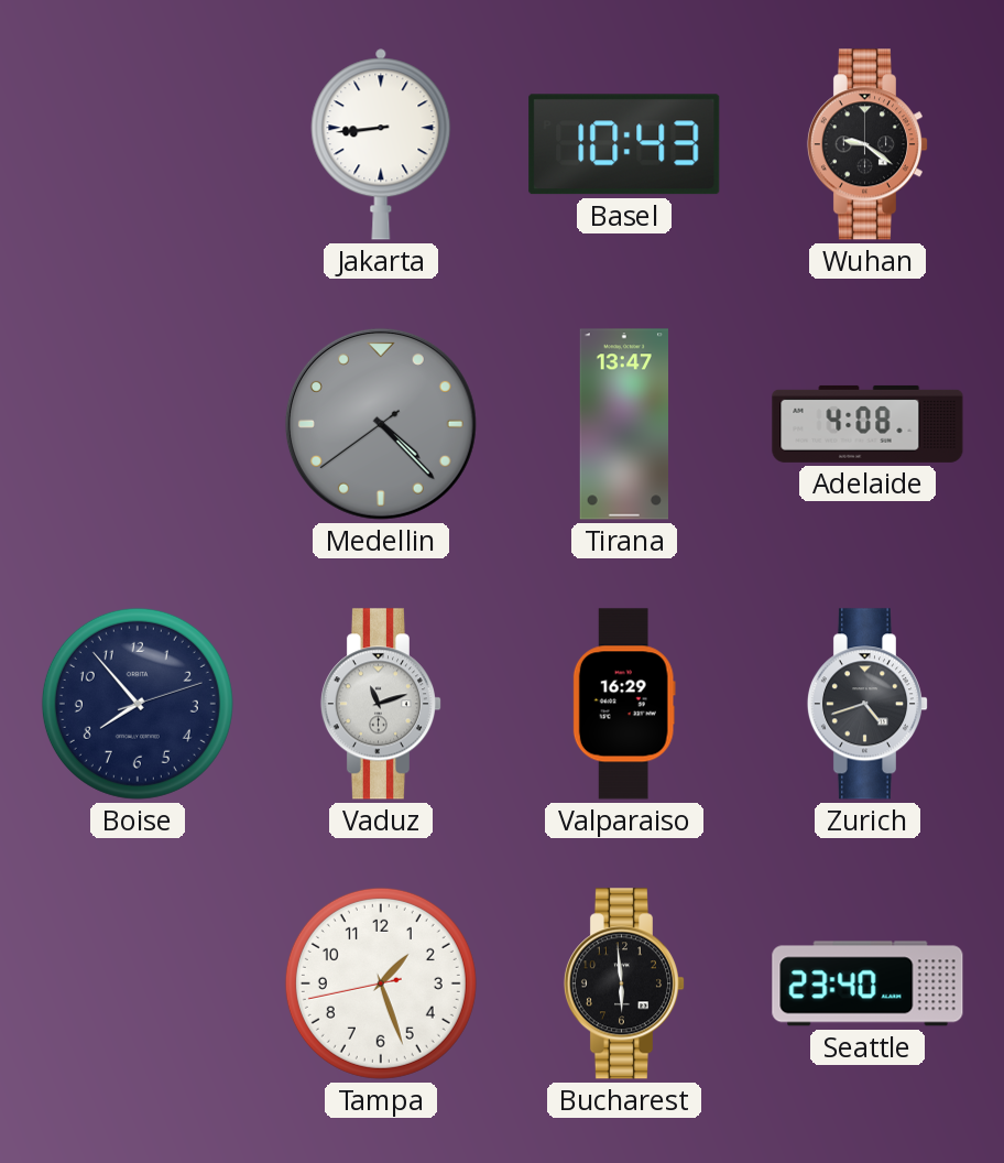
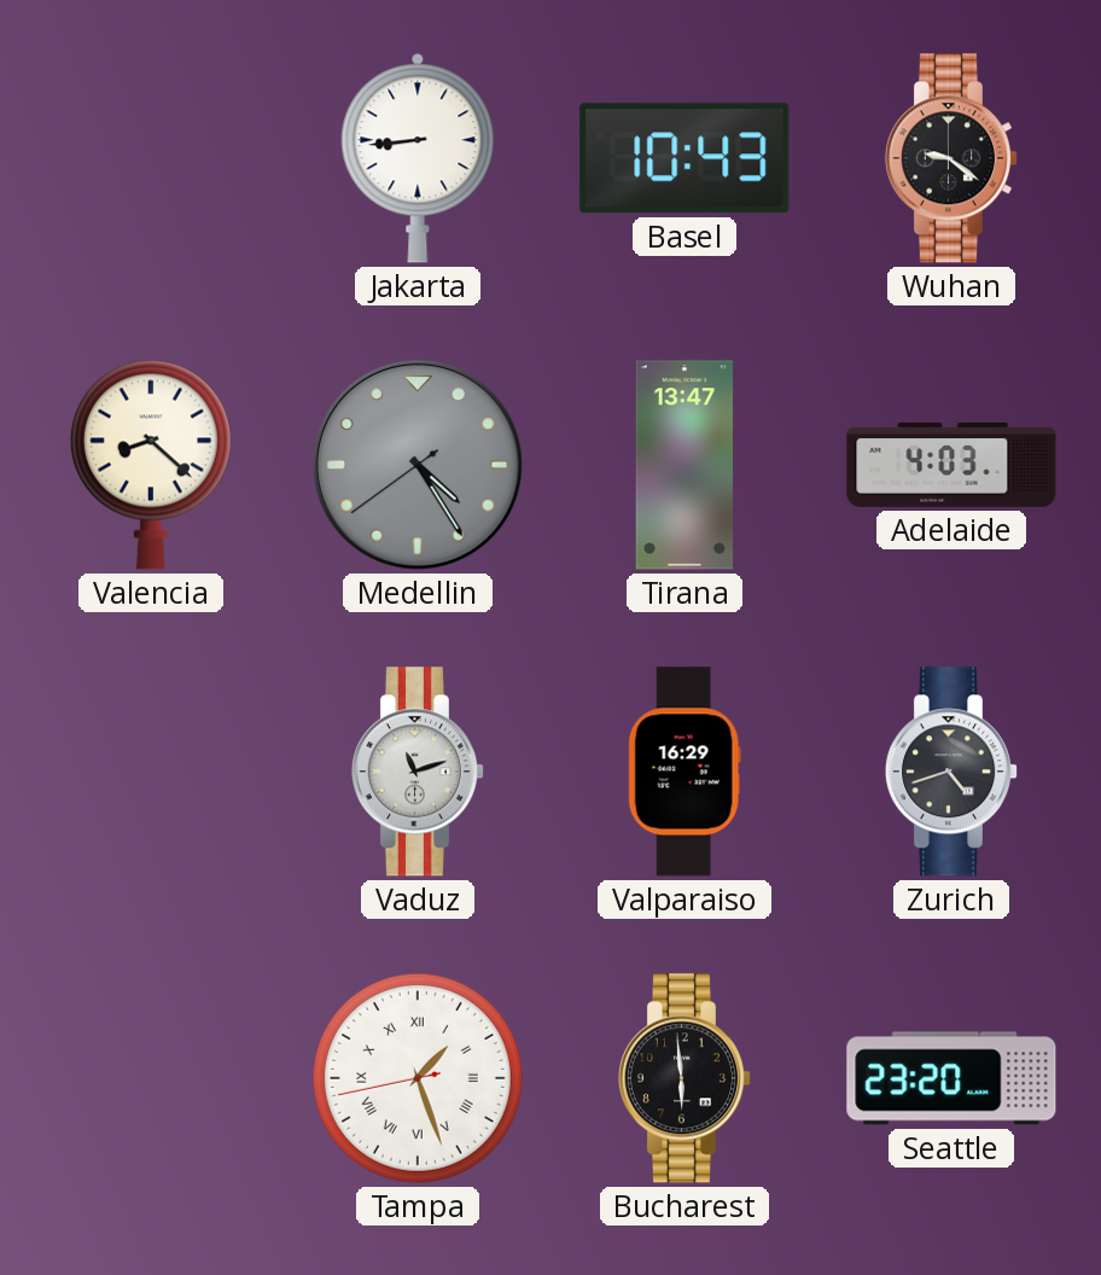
Valencia: none -> 8:22
Medellin: 4:22 -> 4:24
Adelaide: 4:08 -> 4:03
Boise: 7:53 -> none
Tampa numerals: Arabic -> Roman
Seattle: 23:40 -> 23:20
